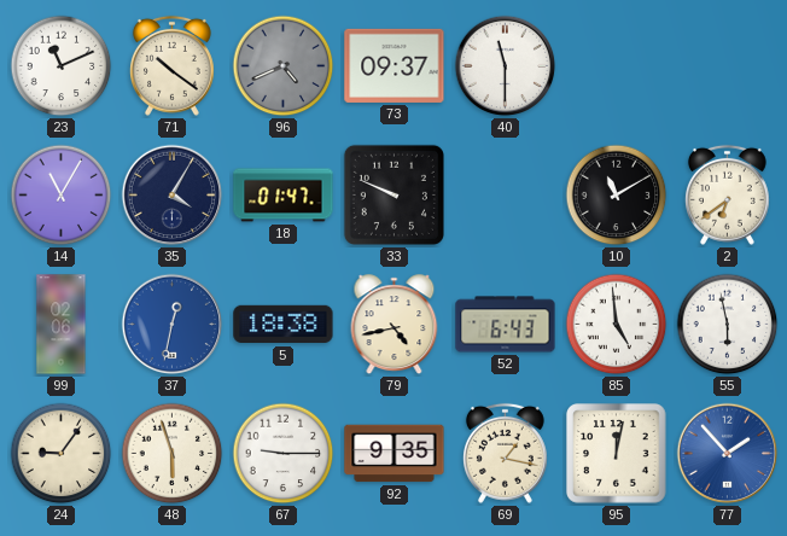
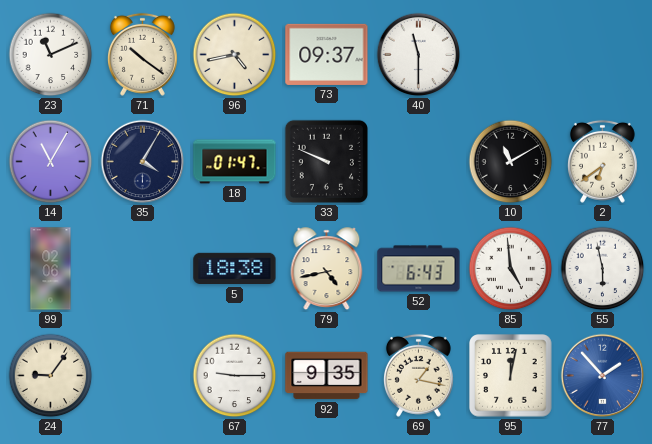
96: 4:41 -> 4:43
96 dial: grey -> cream
37: 12:32 -> none
48: 5:57 -> none
